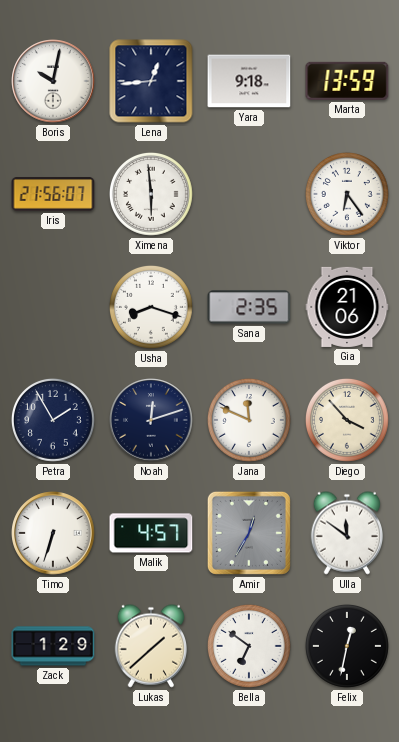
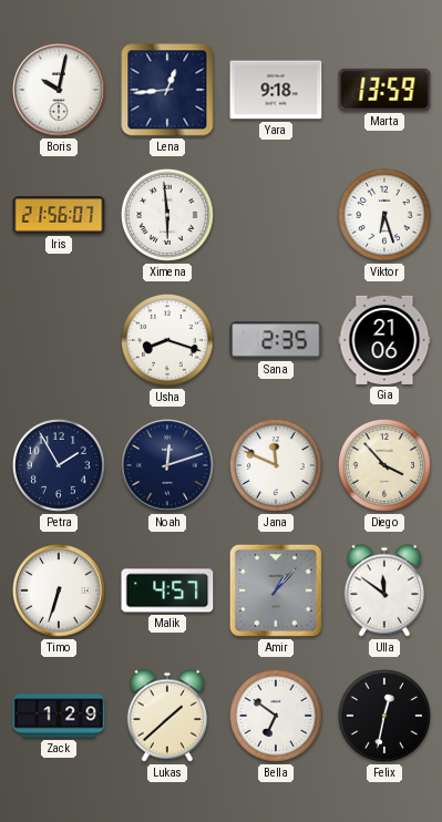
Viktor: 6:24 -> 6:27
Amir: 12:35 -> 1:07
